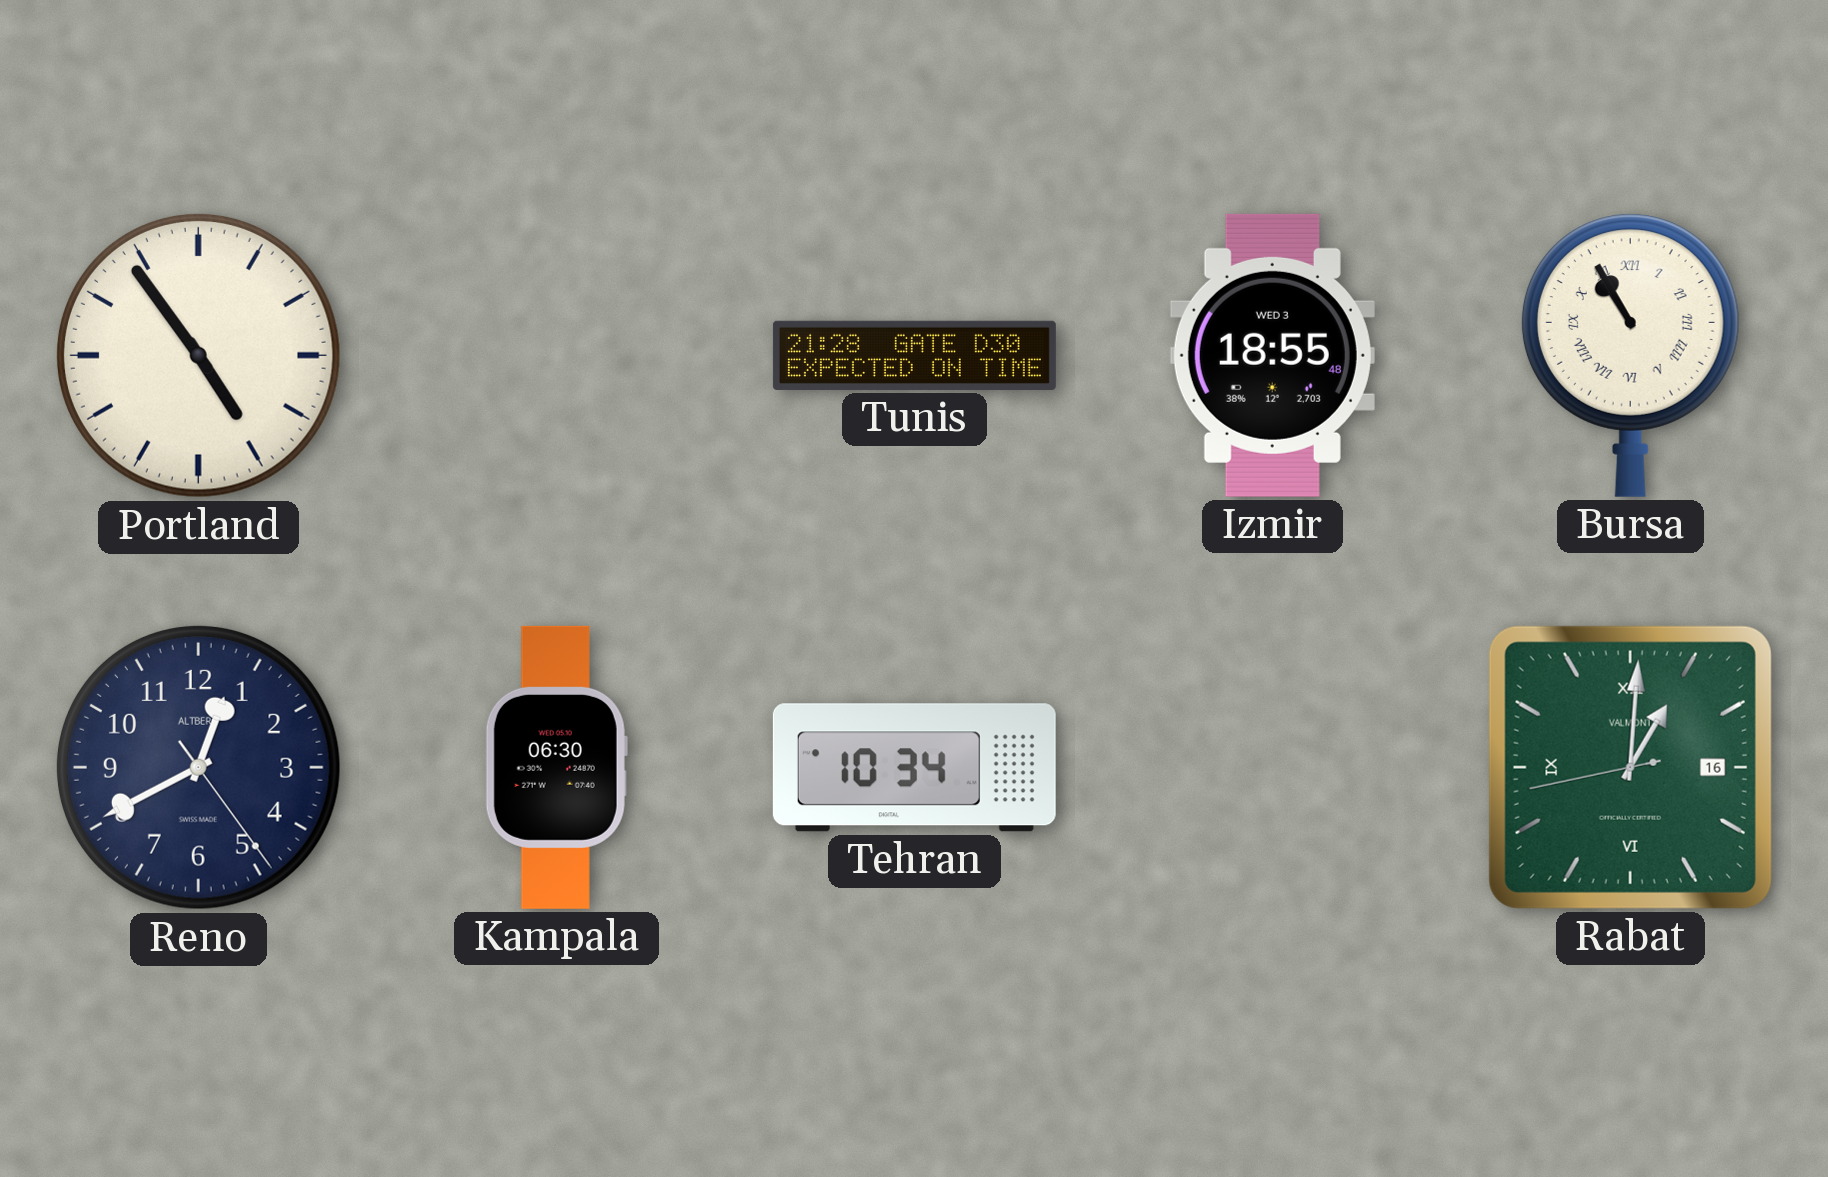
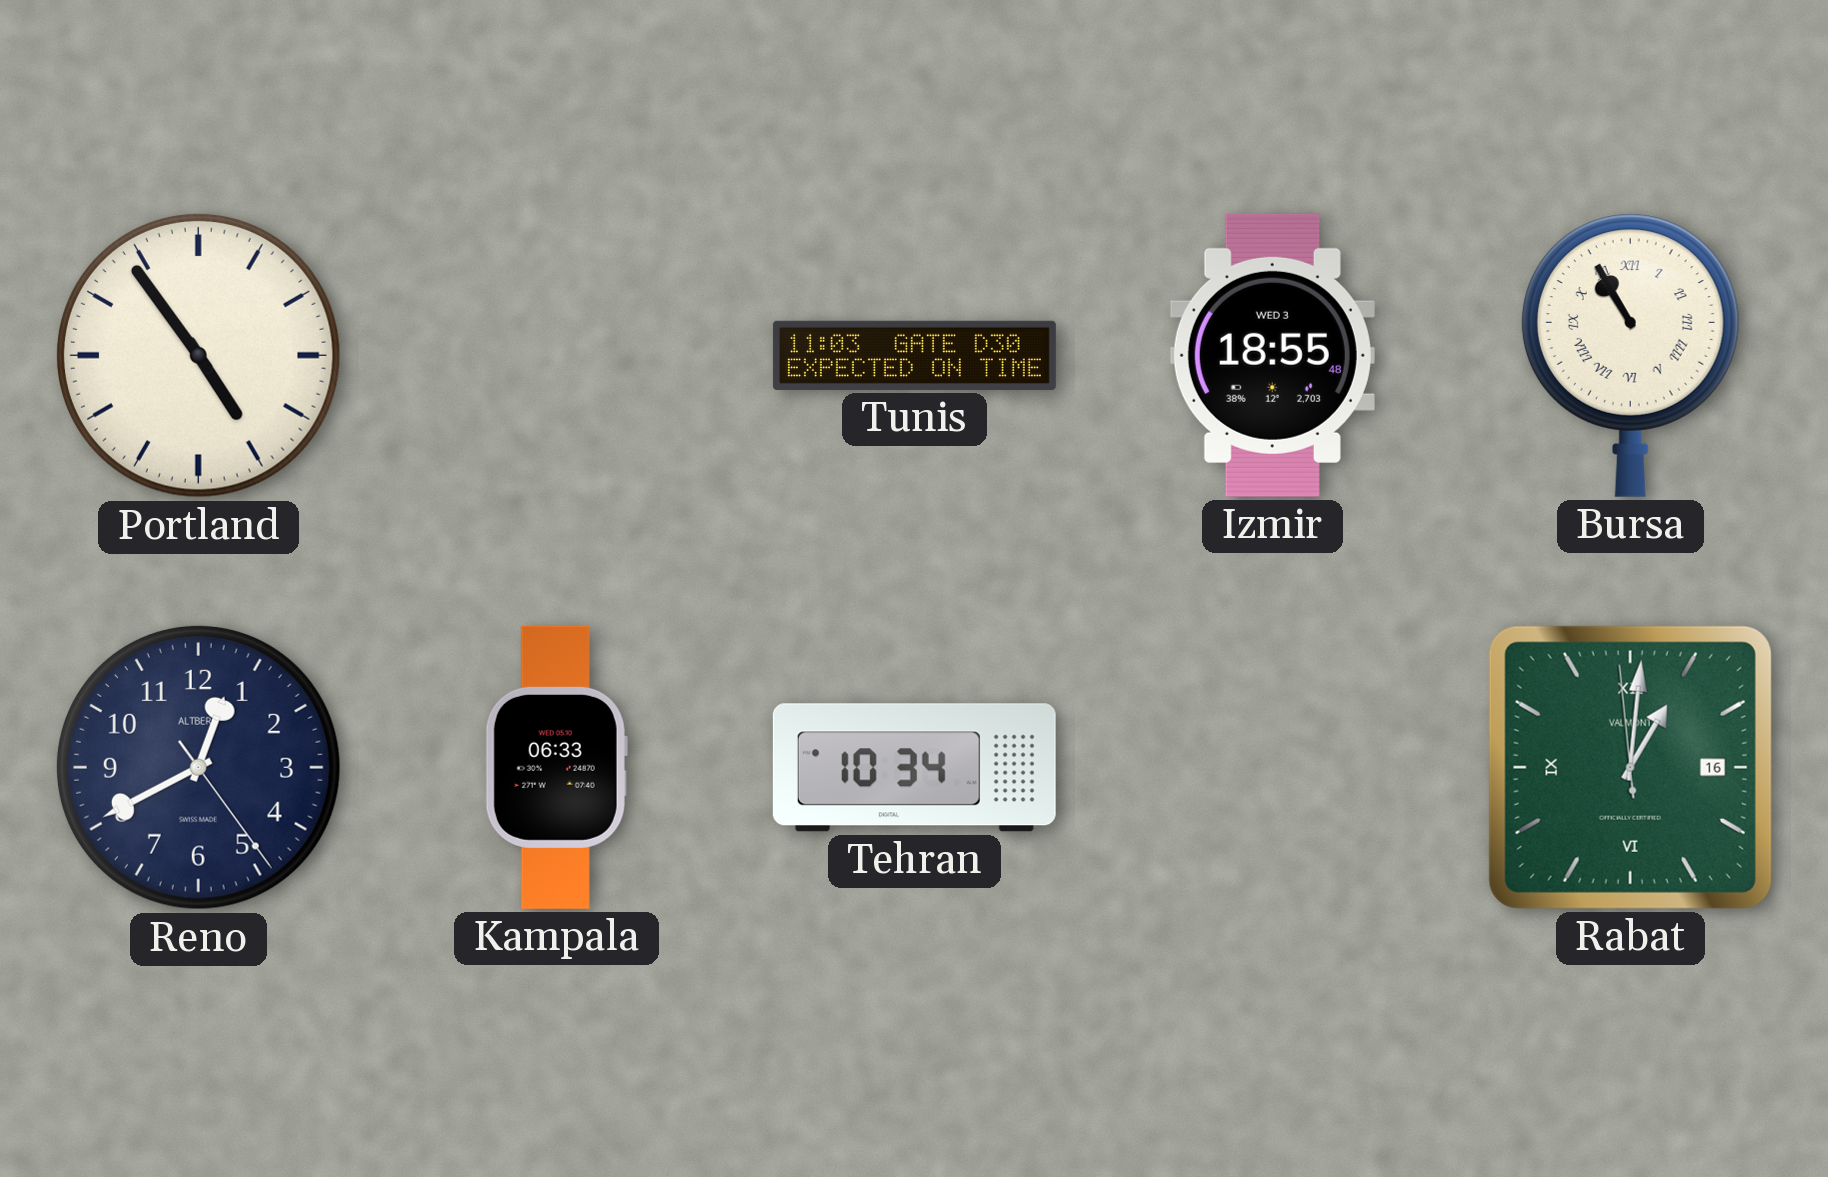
Tunis: 21:28 -> 11:03
Kampala: 06:30 -> 06:33
Rabat: 1:00:43 -> 1:00:59
